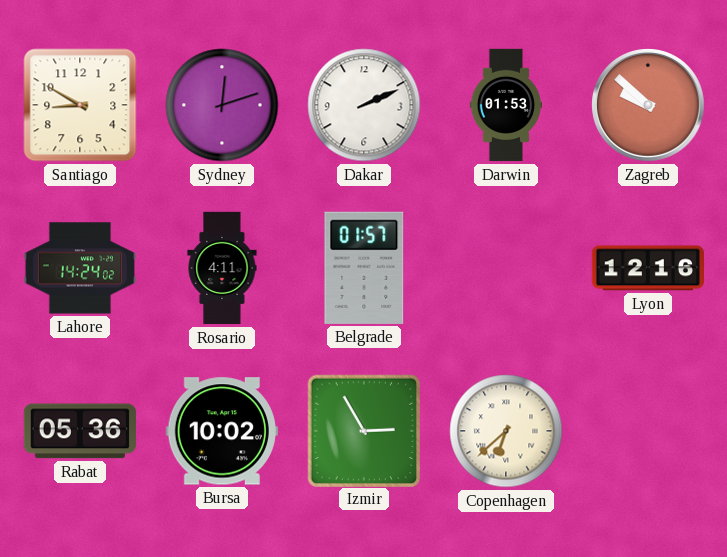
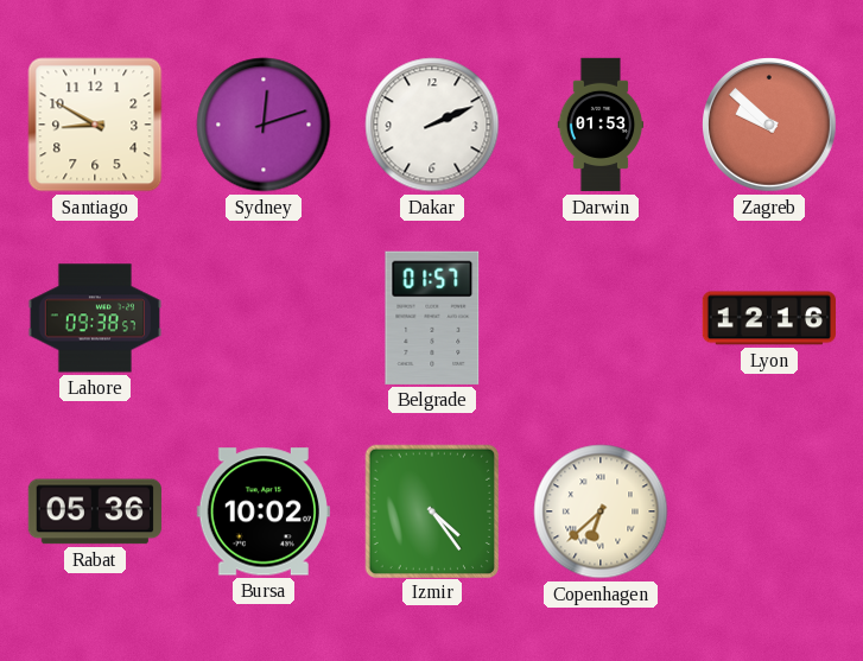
Lahore: 14:24 -> 09:38
Rosario: 4:11 -> none
Izmir: 2:55 -> 4:24
